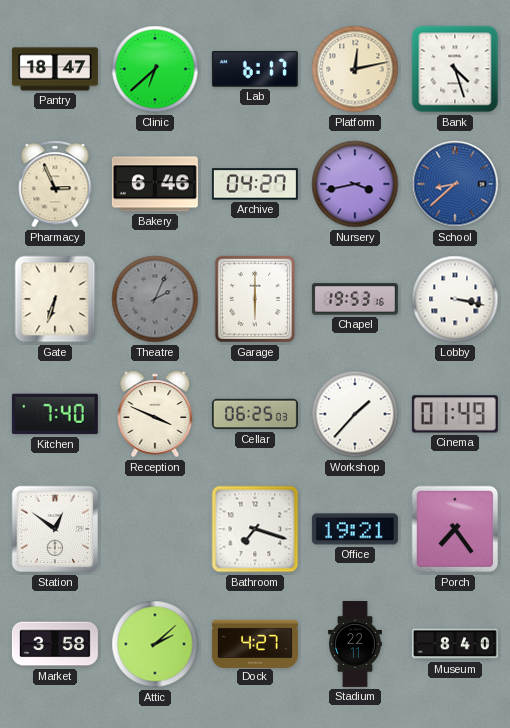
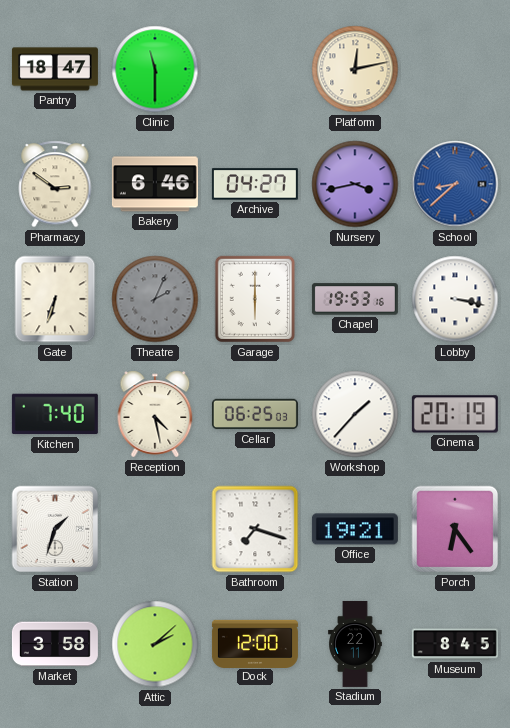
Clinic: 6:38 -> 11:30
Lab: 6:17 -> none
Bank: 4:27 -> none
Pharmacy: 2:56 -> 2:51
Reception: 3:49 -> 4:28
Cinema: 01:49 -> 20:19
Station: 12:51 -> 1:33
Porch: 7:24 -> 6:24
Dock: 4:27 -> 12:00
Museum: 8:40 -> 8:45
